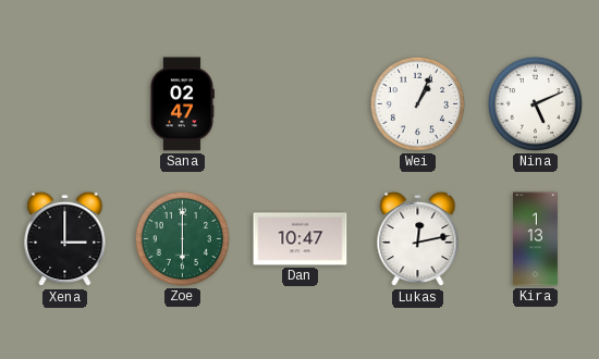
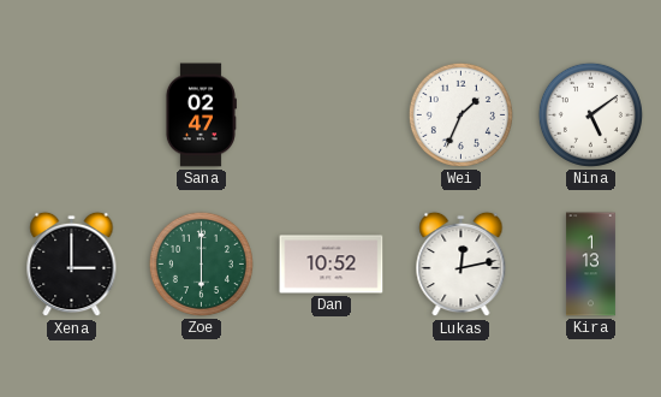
Wei: 1:04 -> 1:34
Nina: 5:11 -> 5:09
Dan: 10:47 -> 10:52
